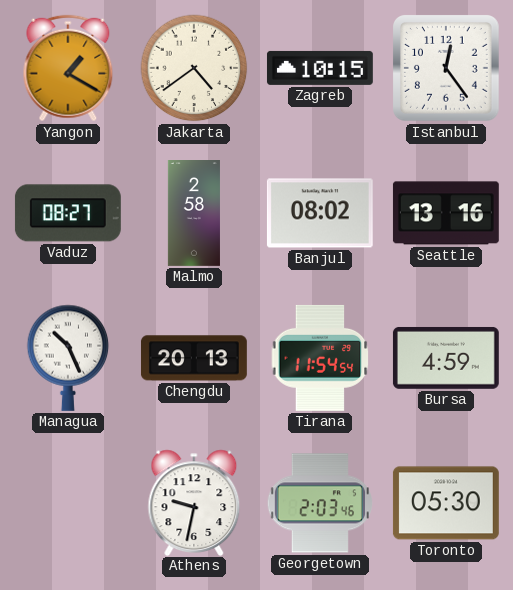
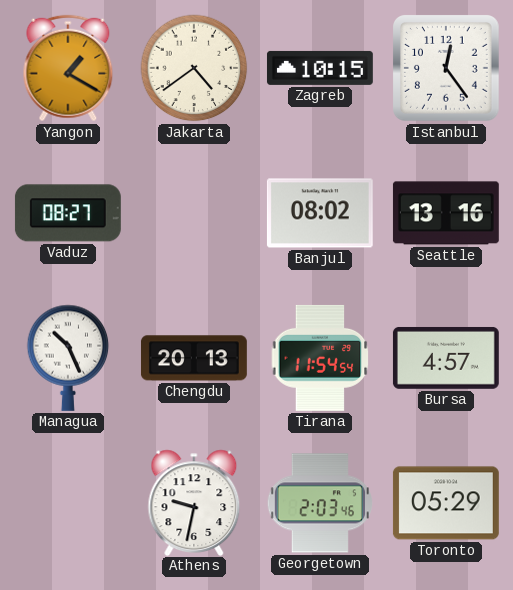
Malmo: 2:58 -> none
Bursa: 4:59 -> 4:57
Toronto: 05:30 -> 05:29
